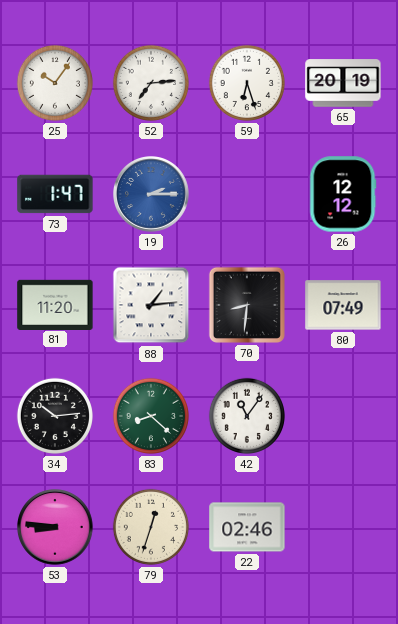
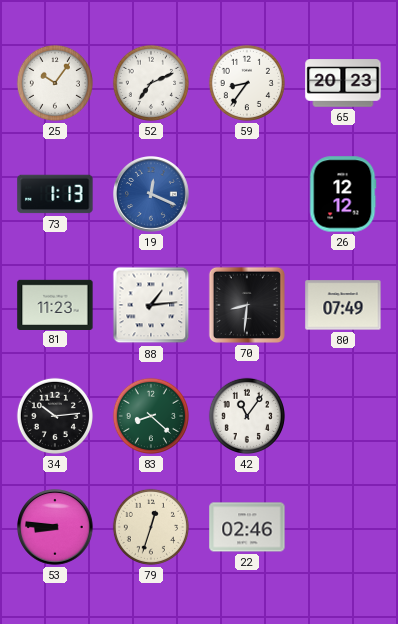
52: 7:14 -> 7:11
59: 6:27 -> 8:36
65: 20:19 -> 20:23
73: 1:47 -> 1:13
19: 2:15 -> 12:19
81: 11:20 -> 11:23
